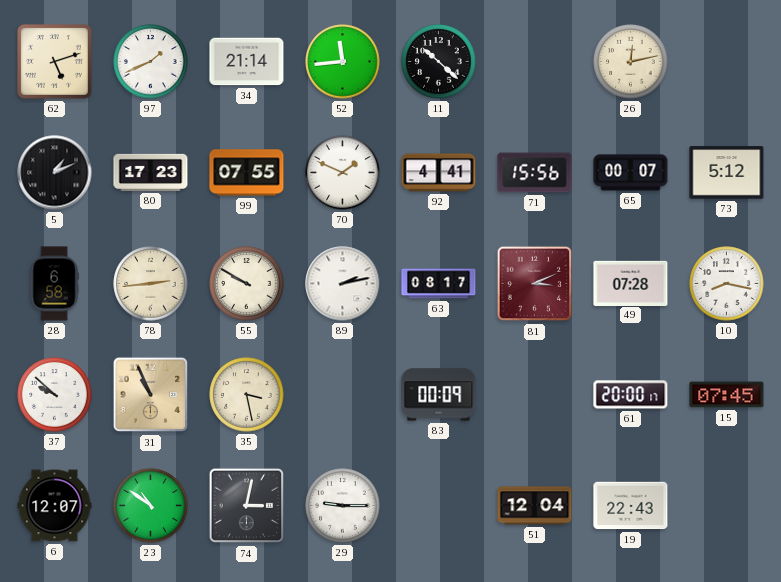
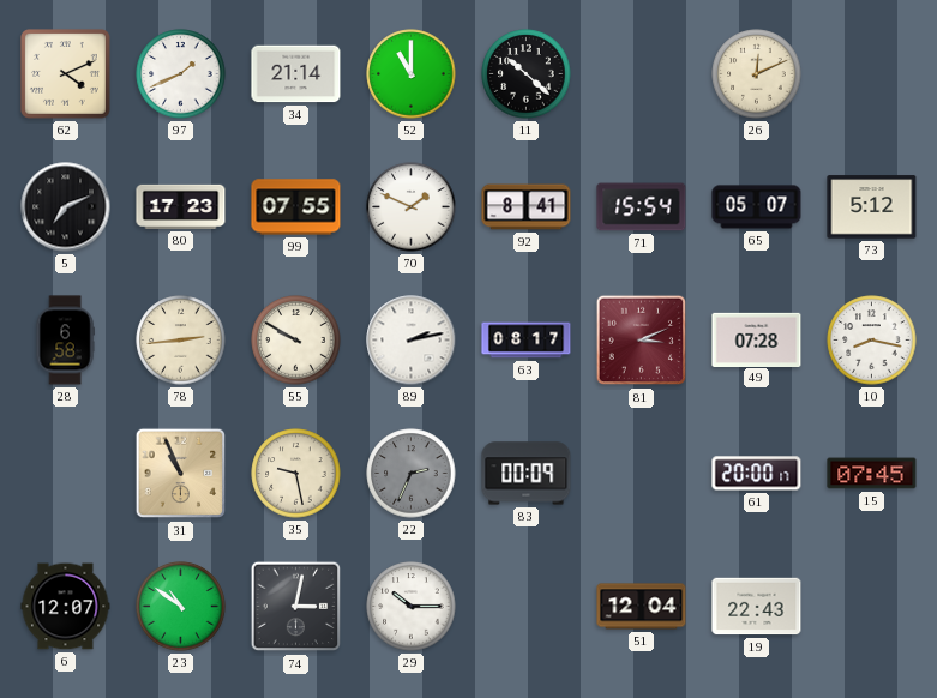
62: 5:12 -> 4:11
52: 11:44 -> 11:00
26: 12:13 -> 12:11
5: 1:11 -> 7:11
92: 4:41 -> 8:41
71: 15:56 -> 15:54
65: 00:07 -> 05:07
37: 9:52 -> none
35: 3:28 -> 9:28
22: none -> 2:34
29: 9:15 -> 10:15
